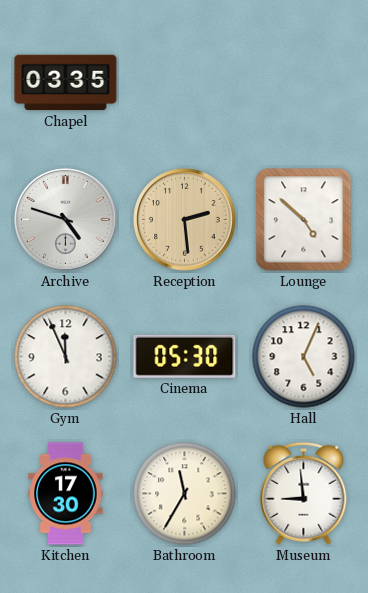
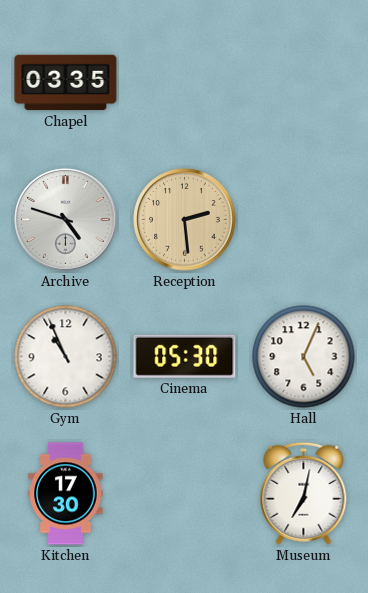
Lounge: 4:52 -> none
Gym: 11:56 -> 10:56
Bathroom: 11:35 -> none
Museum: 8:59 -> 7:02
